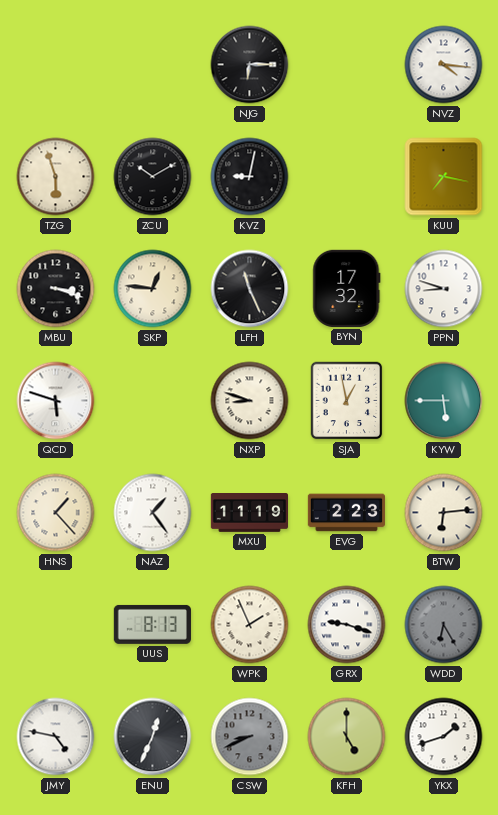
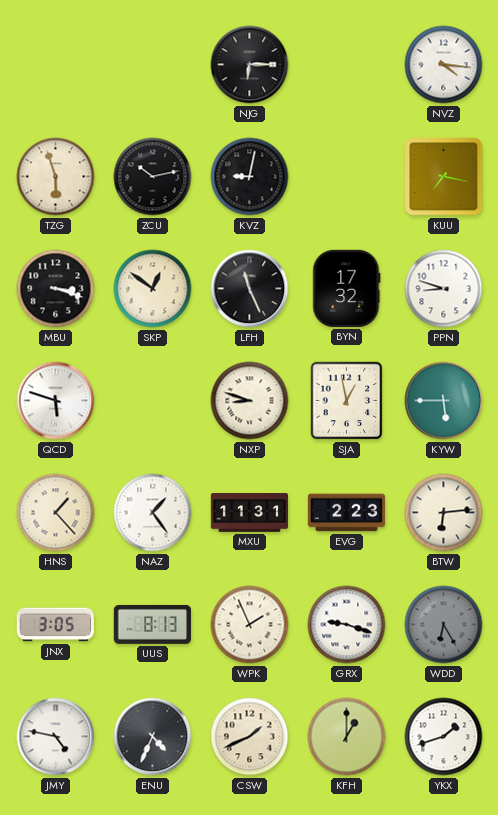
ZCU: 10:10 -> 10:13
SKP: 12:46 -> 12:51
MXU: 11:19 -> 11:31
JNX: none -> 3:05
ENU: 12:34 -> 4:34
CSW: 8:41 -> 1:41
CSW dial: grey -> cream
KFH: 5:00 -> 1:00
